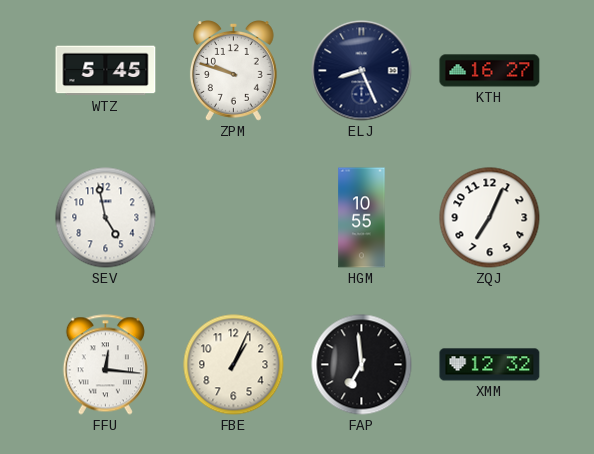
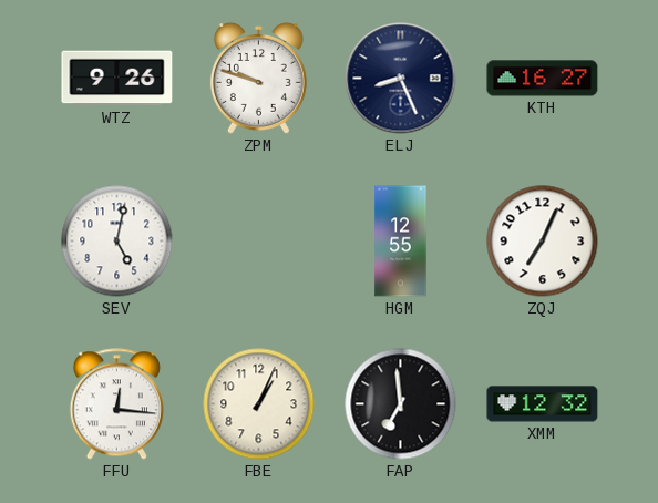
WTZ: 5:45 -> 9:26
SEV: 4:58 -> 5:02
HGM: 10:55 -> 12:55
